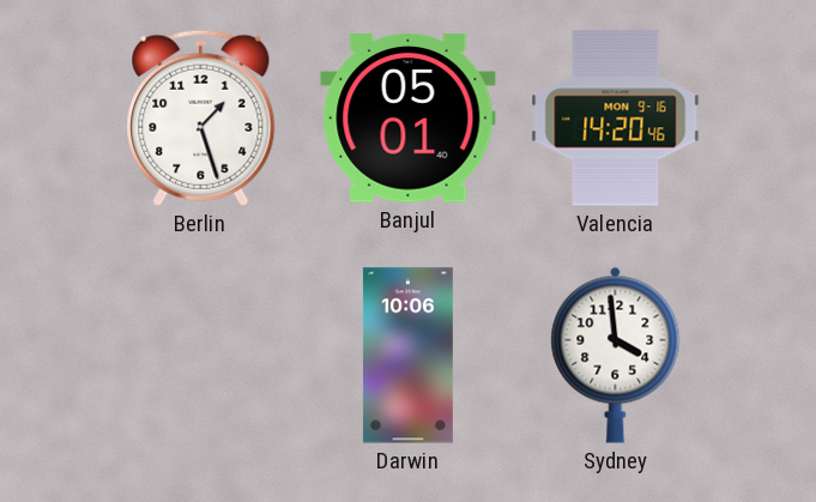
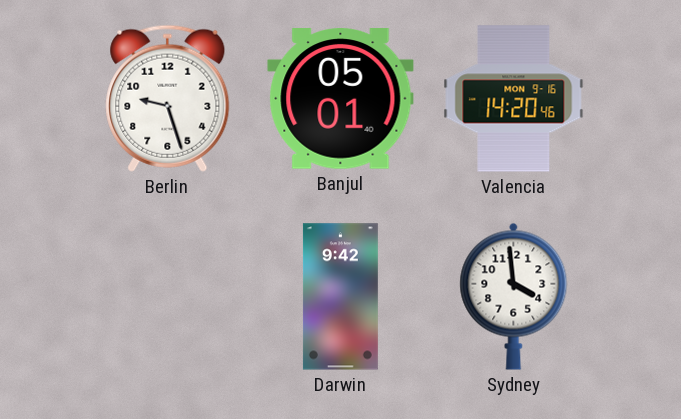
Berlin: 1:27 -> 9:27
Darwin: 10:06 -> 9:42
